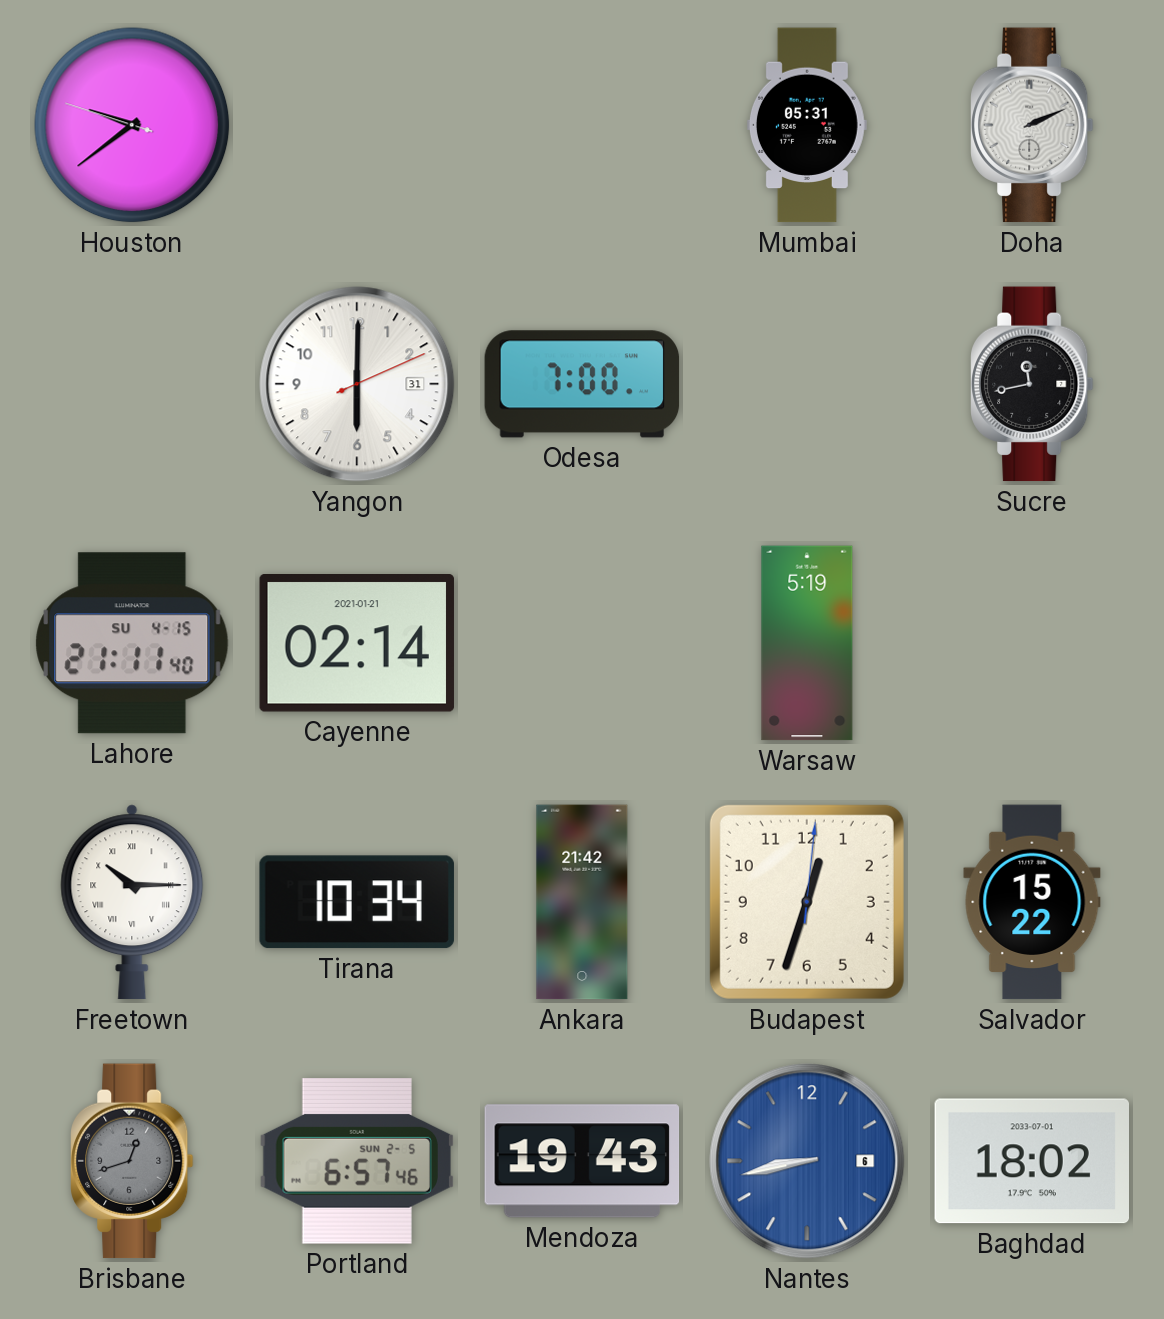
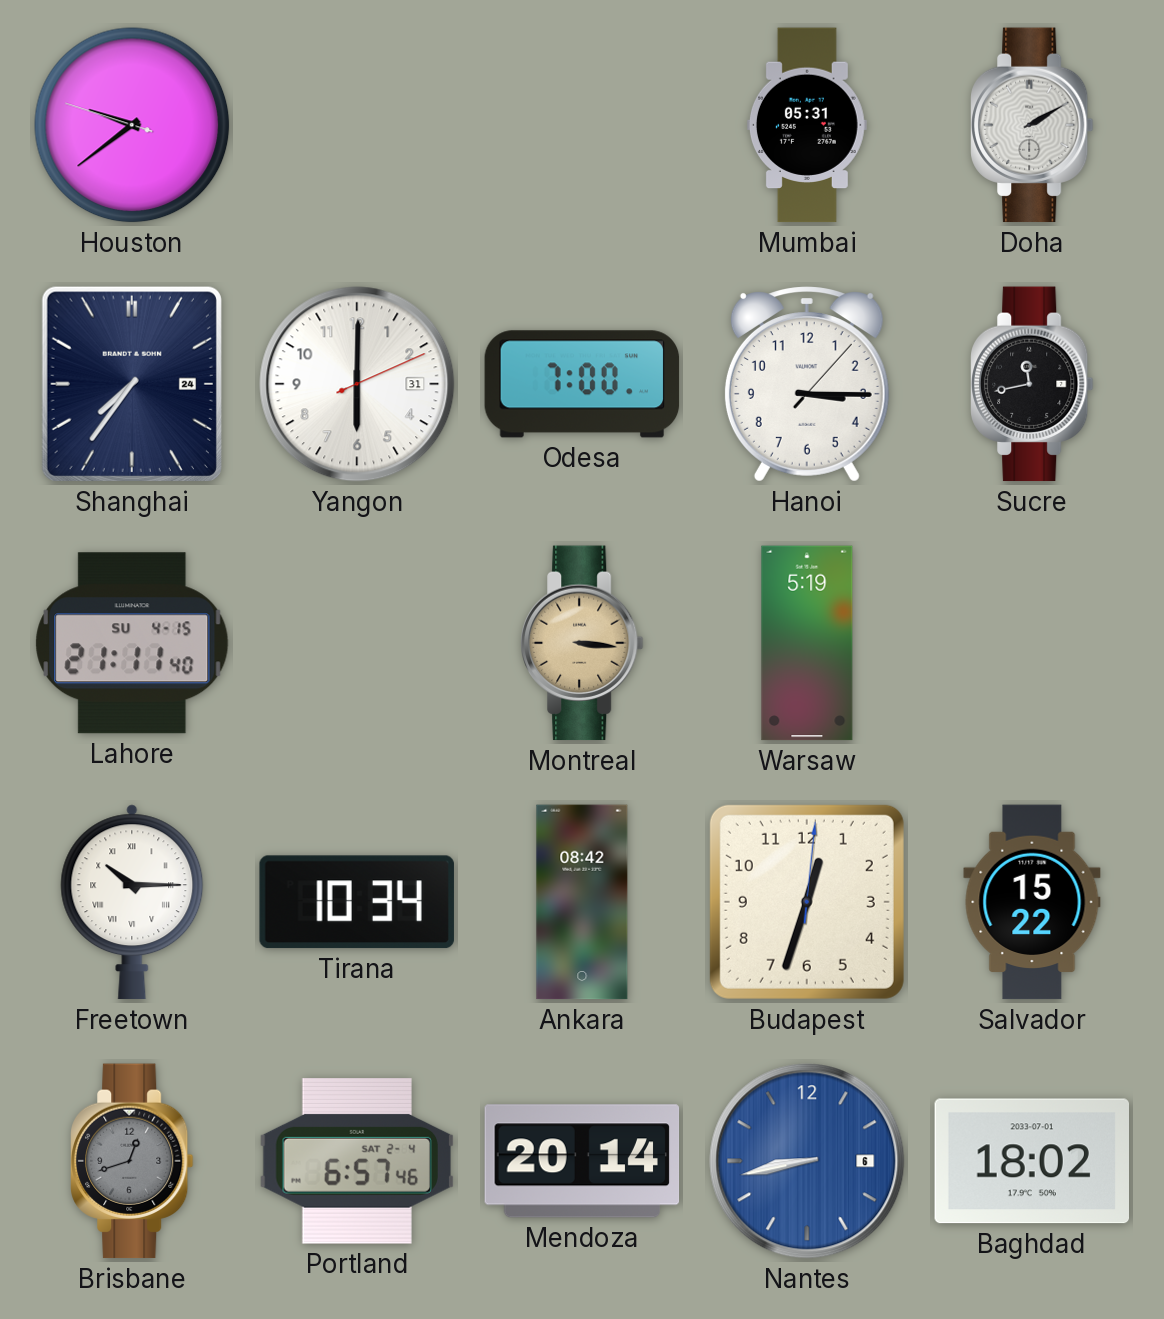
Doha: 2:11 -> 2:10
Shanghai: none -> 7:36
Hanoi: none -> 3:15
Cayenne: 02:14 -> none
Montreal: none -> 3:16
Ankara: 21:42 -> 08:42
Portland date: SUN 2-5 -> SAT 2-4
Mendoza: 19:43 -> 20:14
